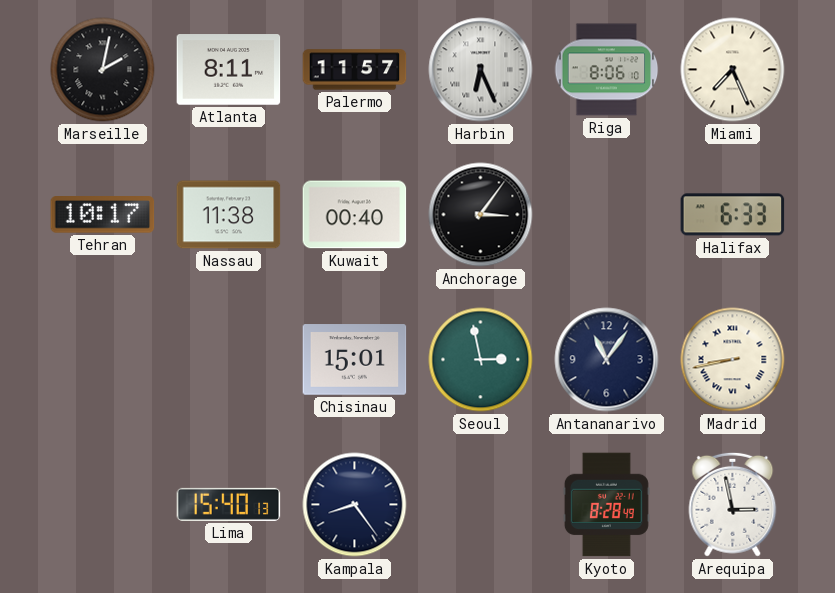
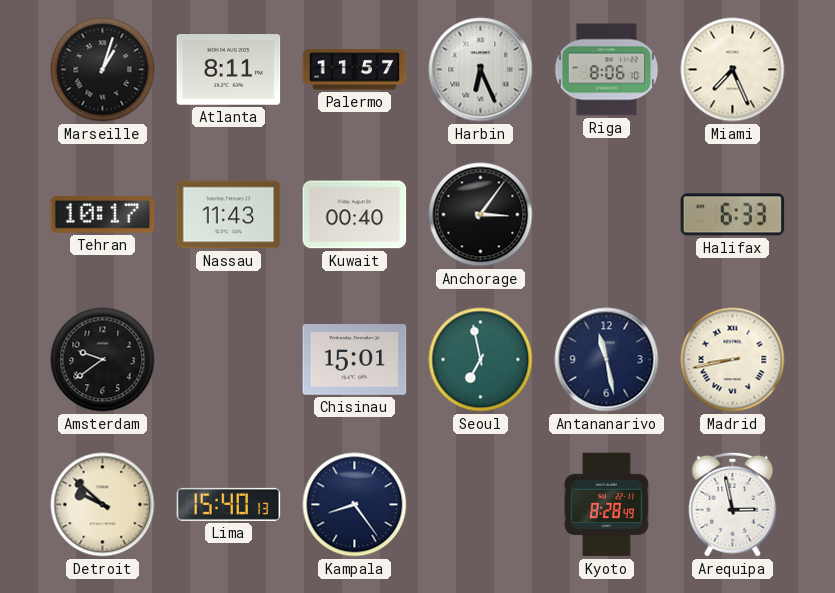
Marseille: 2:02 -> 1:03
Nassau: 11:38 -> 11:43
Amsterdam: none -> 9:39
Seoul: 2:58 -> 6:58
Antananarivo: 11:06 -> 11:28
Detroit: none -> 9:52
